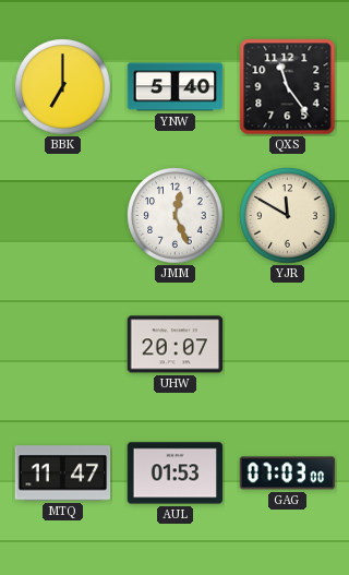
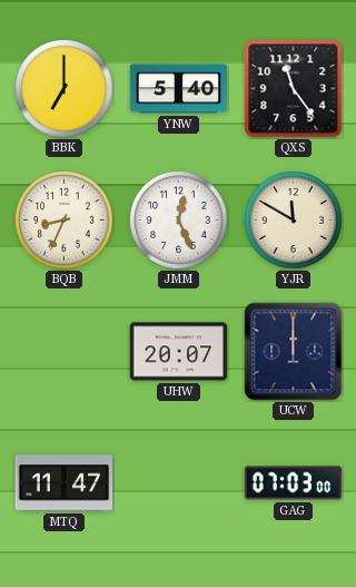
BQB: none -> 8:34
UCW: none -> 12:00
AUL: 01:53 -> none
